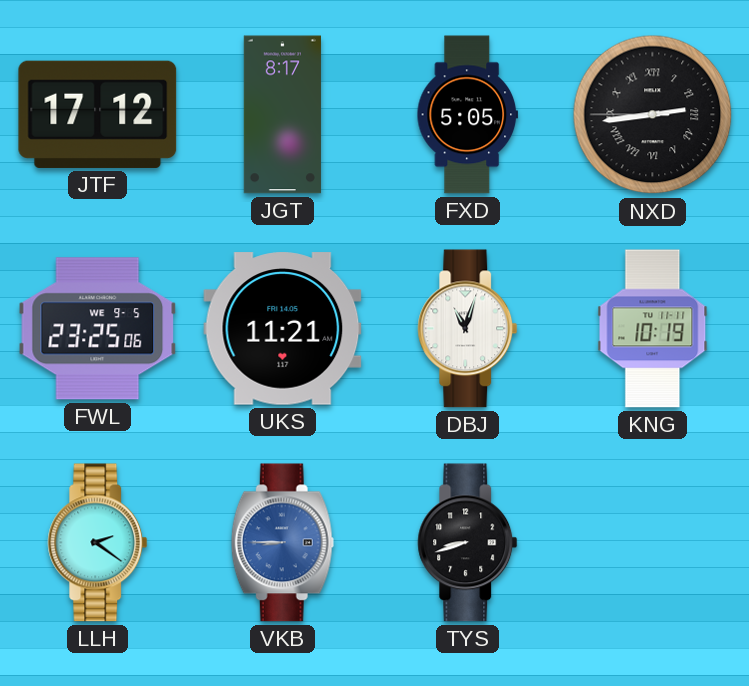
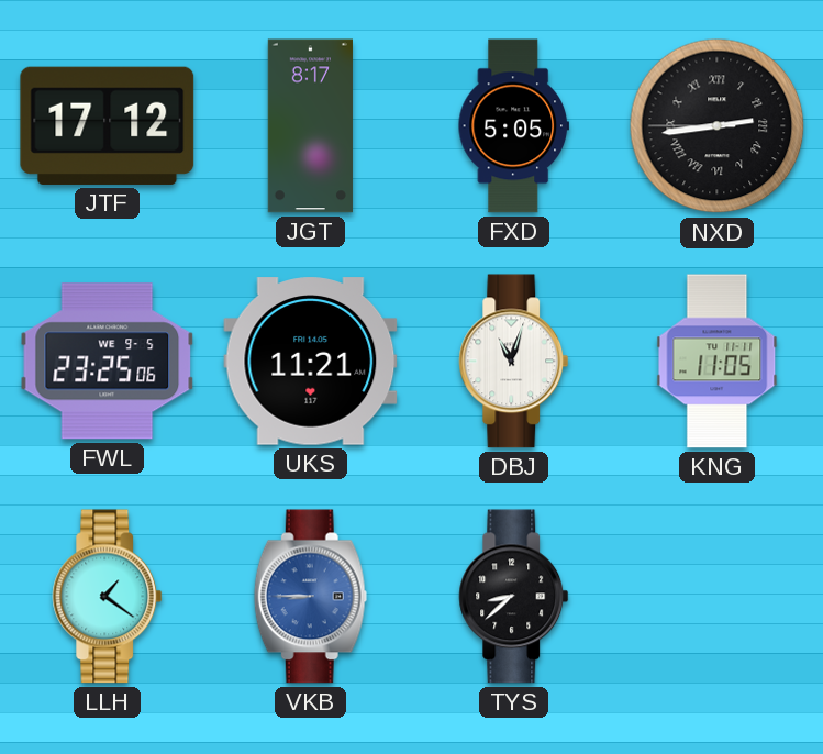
KNG: 10:19 -> 11:05
LLH: 2:21 -> 1:21
TYS: 8:42 -> 8:38
